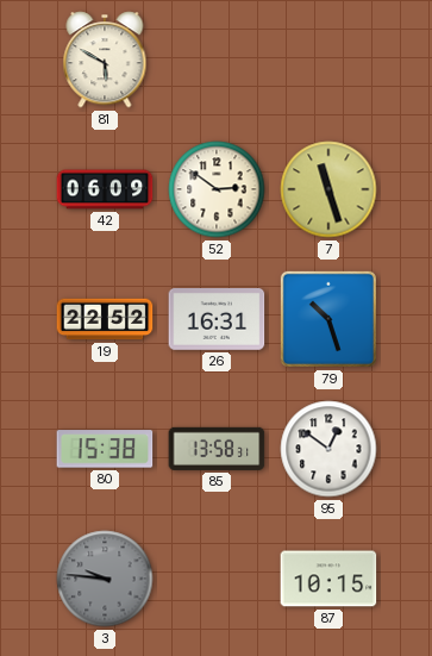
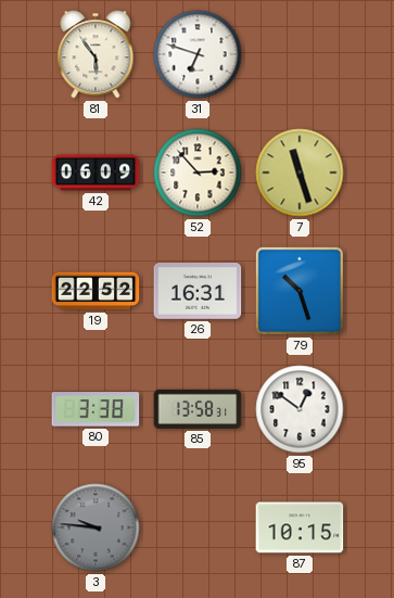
81: 5:50 -> 5:54
31: none -> 6:48
52: 2:51 -> 2:53
80: 15:38 -> 3:38
